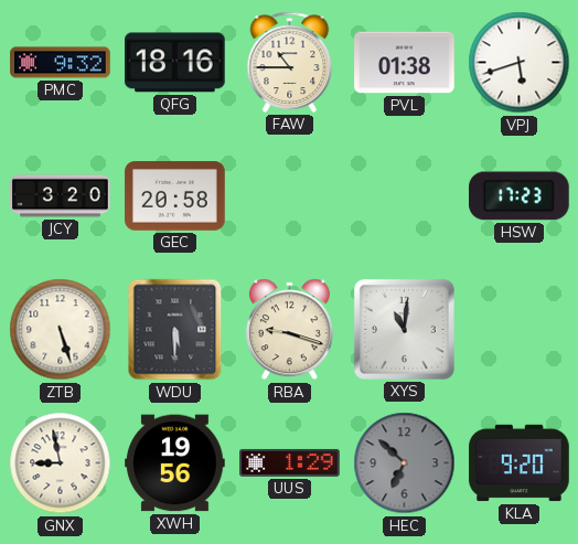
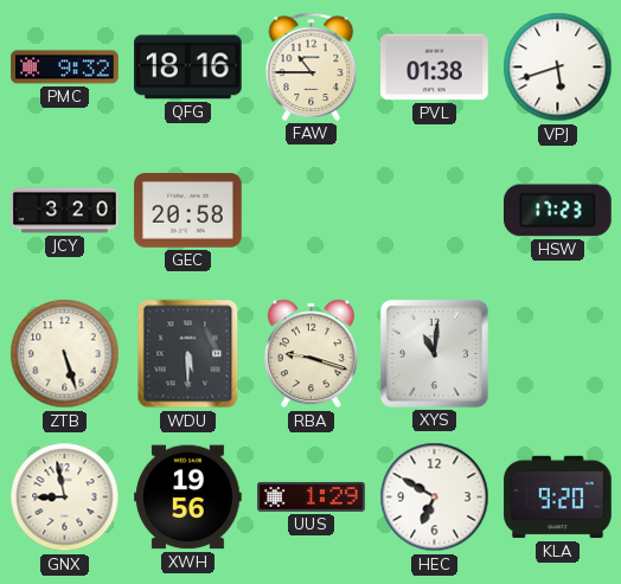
HEC: 6:52 -> 6:50
HEC dial: grey -> white
